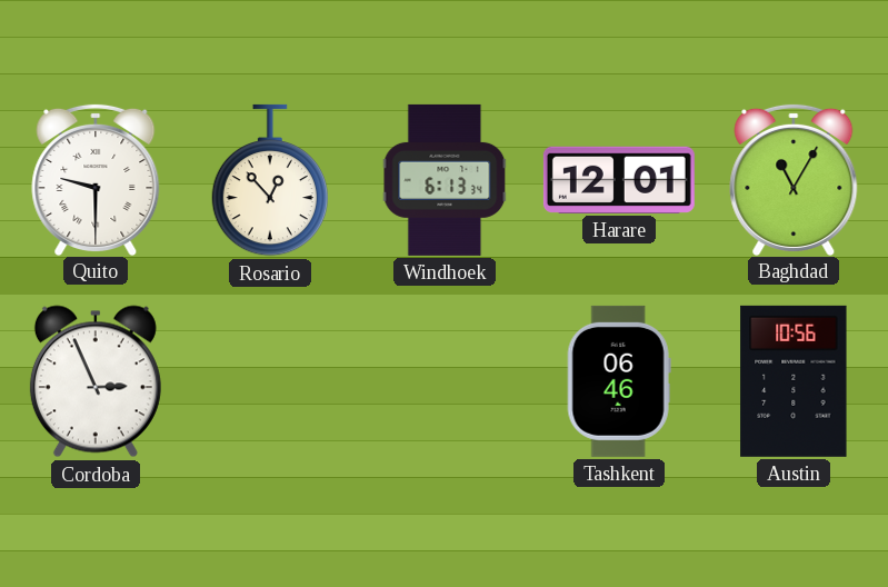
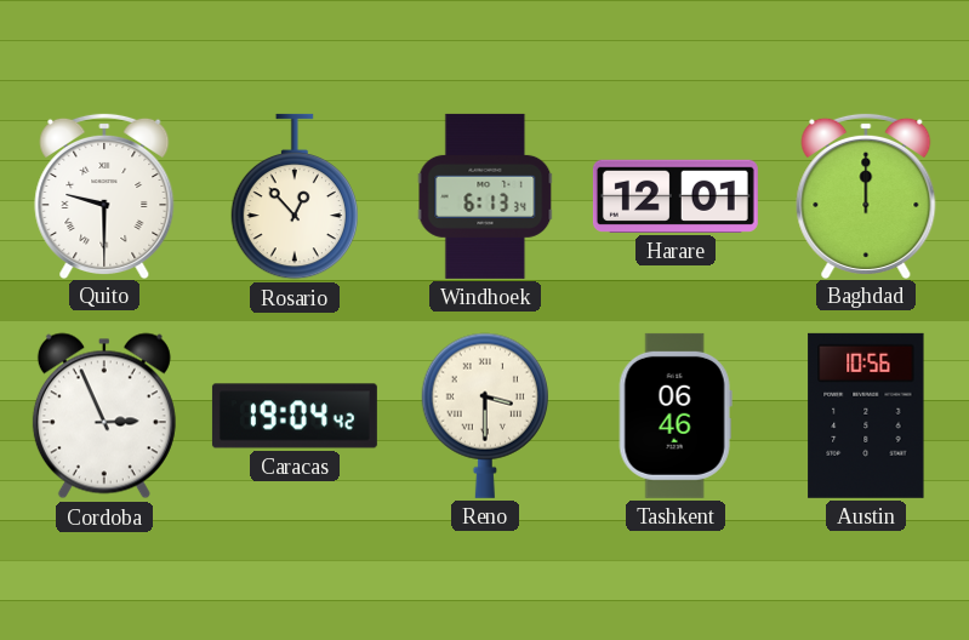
Baghdad: 11:05 -> 12:00
Caracas: none -> 19:04
Reno: none -> 3:30
